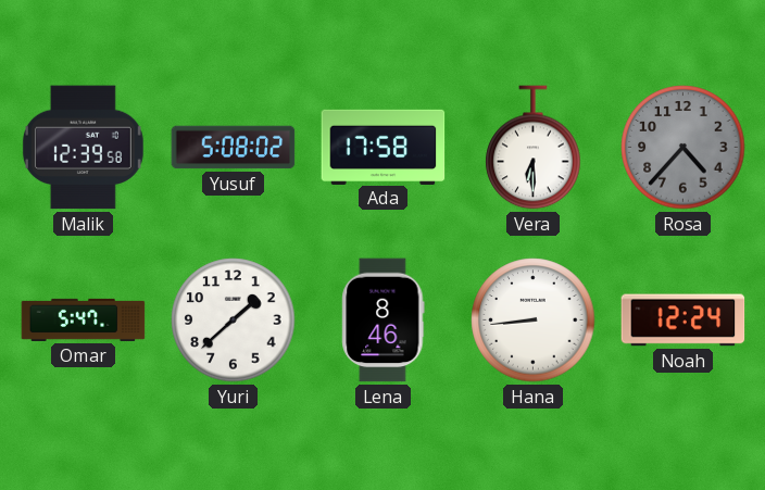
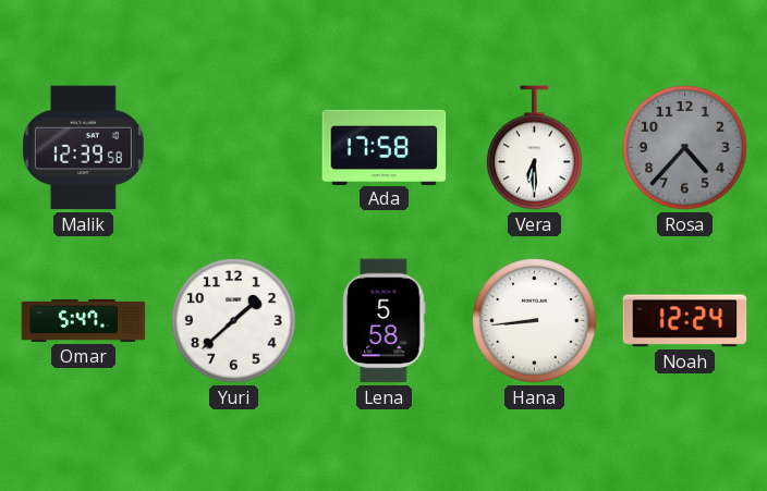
Yusuf: 5:08 -> none
Lena: 8:46 -> 5:58
